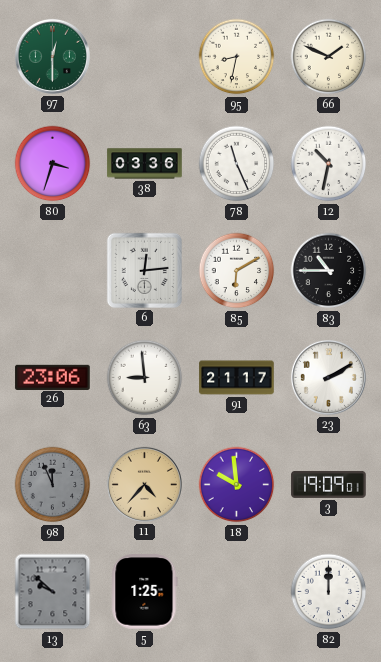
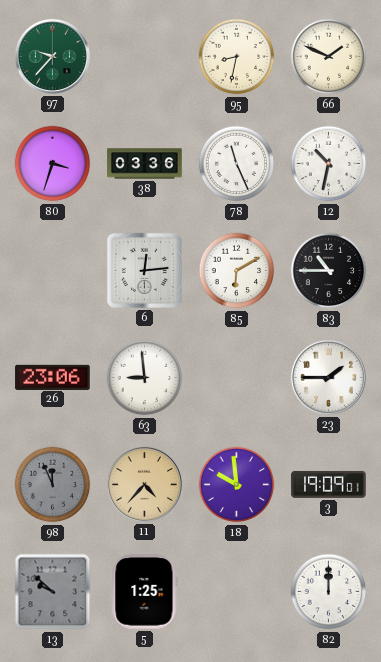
97: 12:30 -> 9:37
91: 21:17 -> none
23: 2:10 -> 1:45
